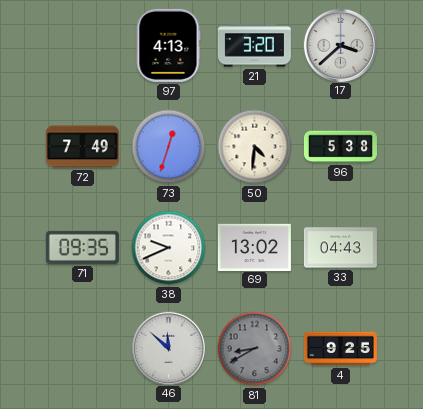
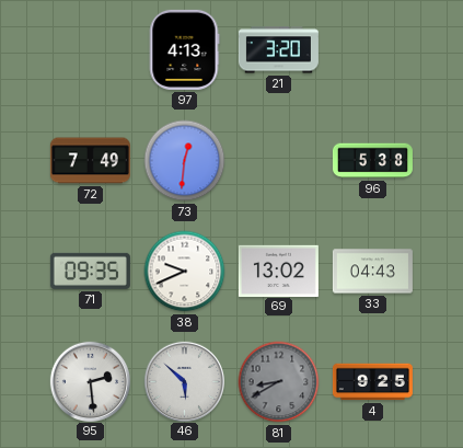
17: 3:38 -> none
73: 12:33 -> 12:31
50: 4:31 -> none
95: none -> 2:29
46: 11:52 -> 5:52
